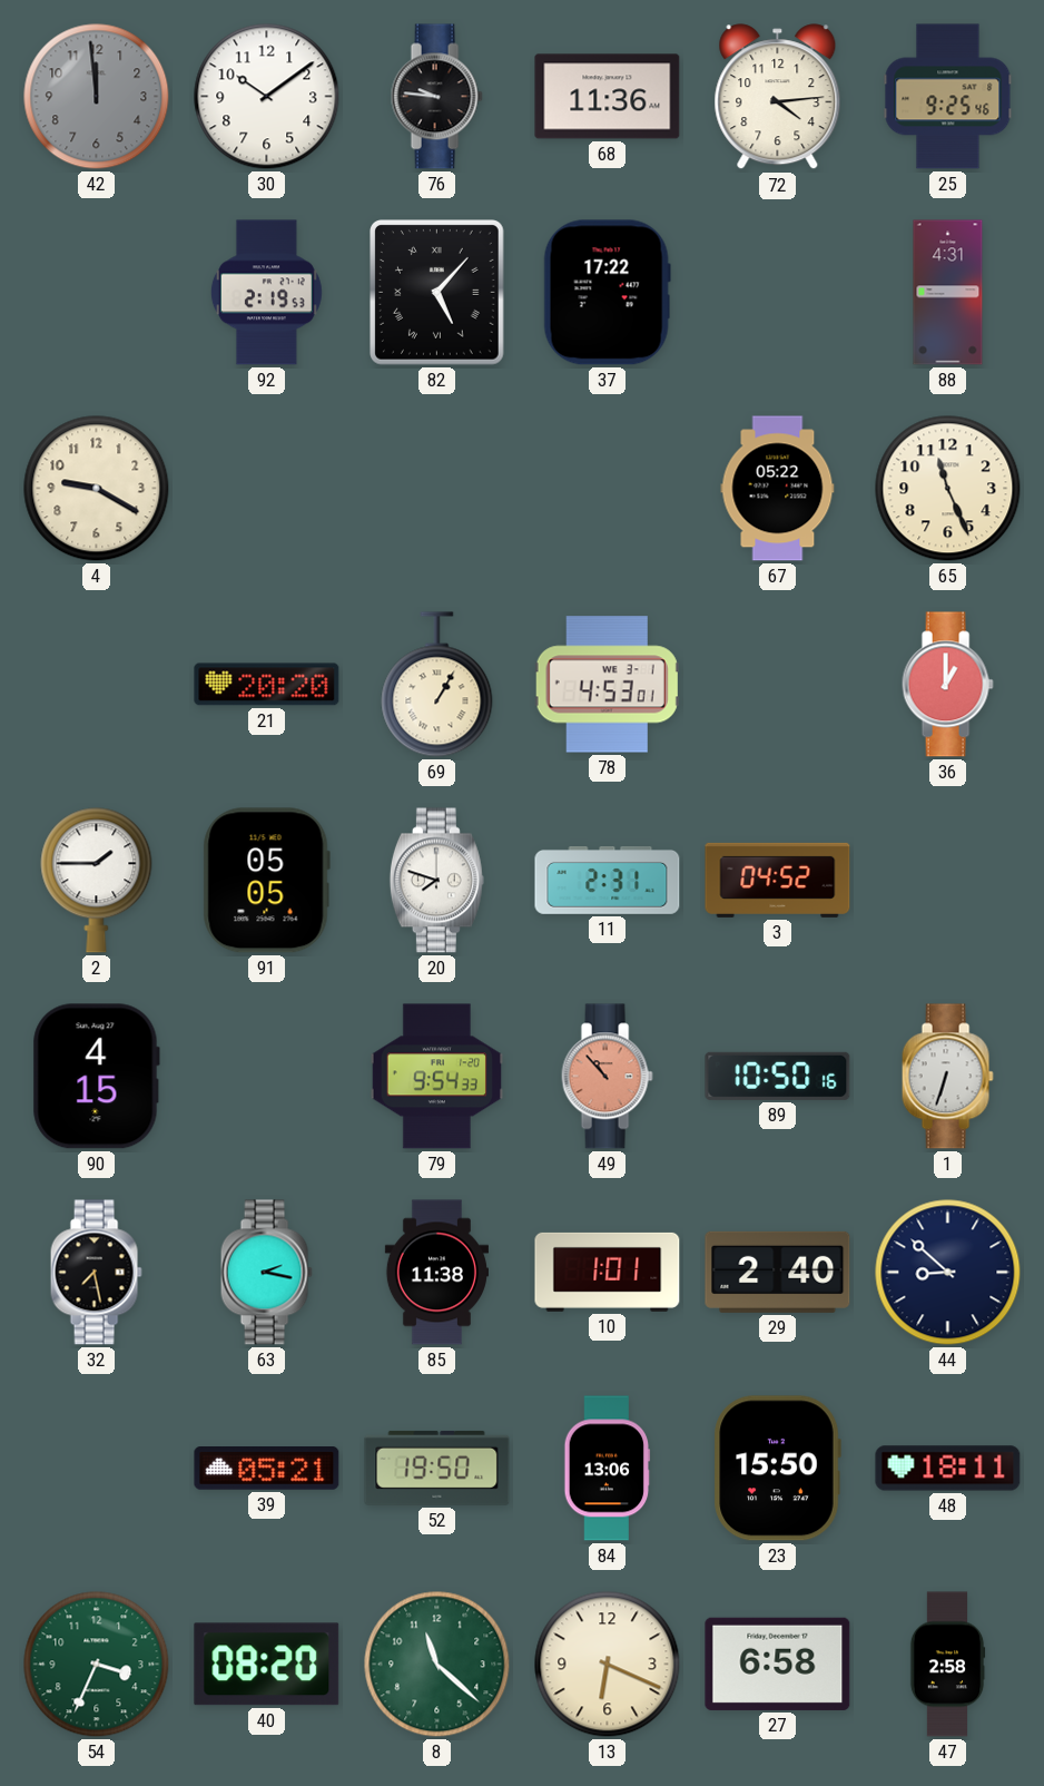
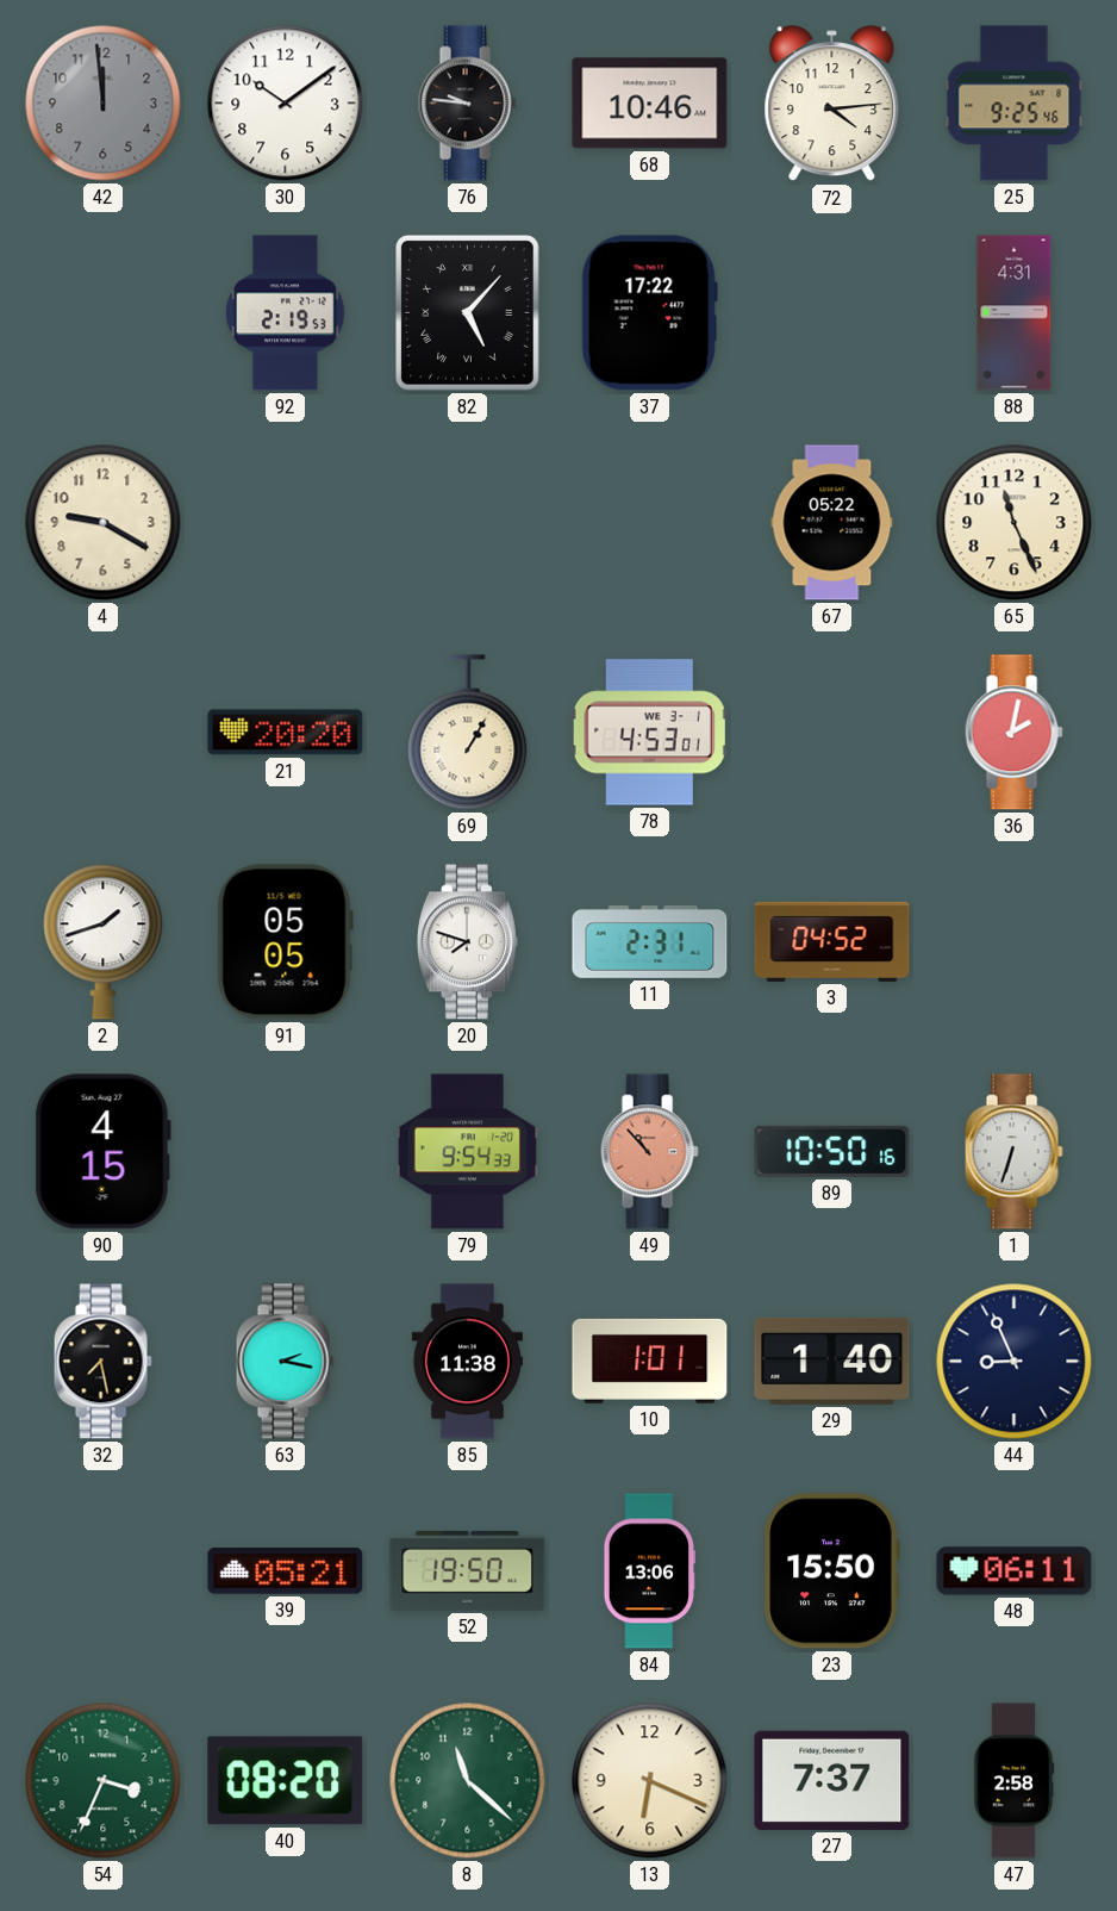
68: 11:36 -> 10:46
36: 1:00 -> 2:02
2: 1:45 -> 1:42
29: 2:40 -> 1:40
44: 8:52 -> 8:56
48: 18:11 -> 06:11
27: 6:58 -> 7:37
